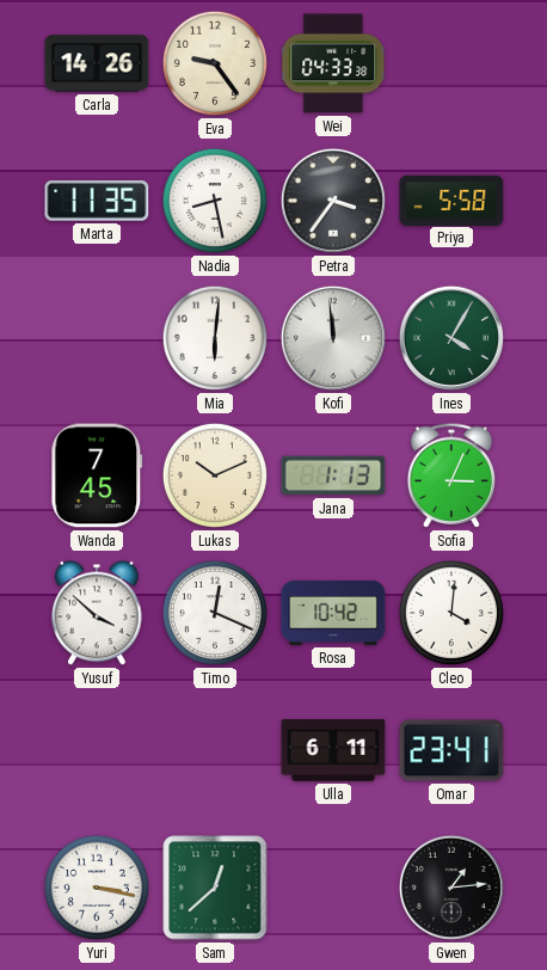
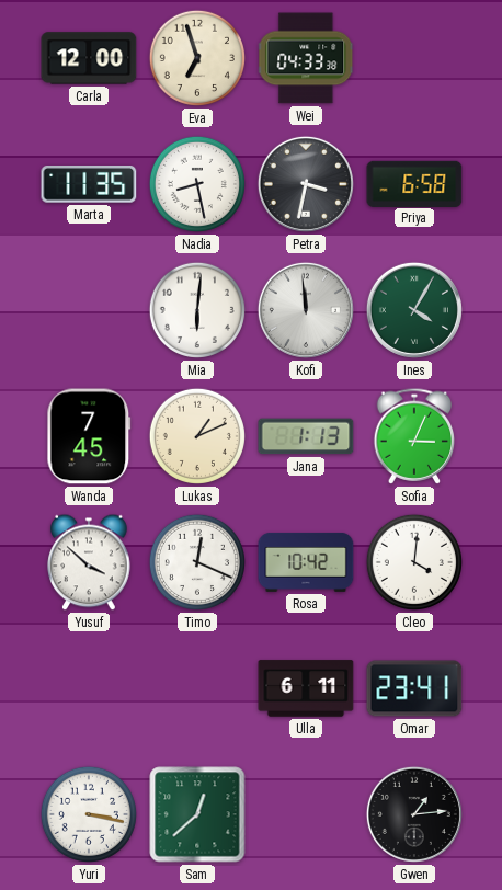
Carla: 14:26 -> 12:00
Eva: 9:24 -> 6:57
Petra: 3:36 -> 3:32
Priya: 5:58 -> 6:58
Lukas: 10:11 -> 1:11
